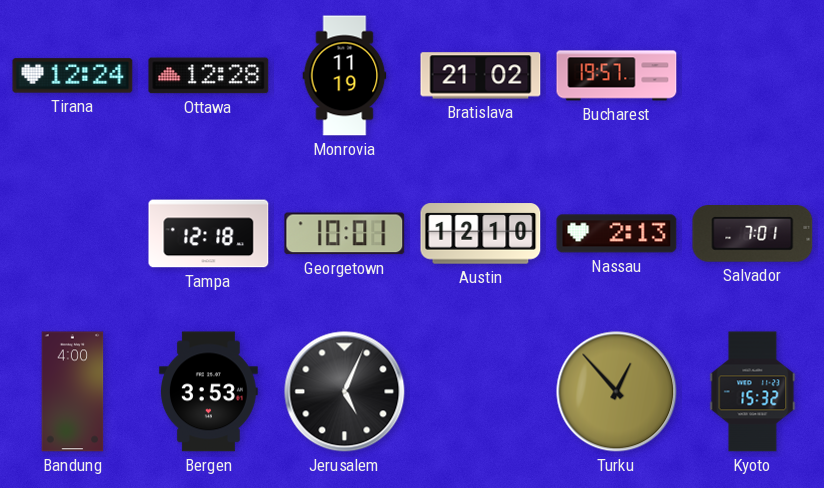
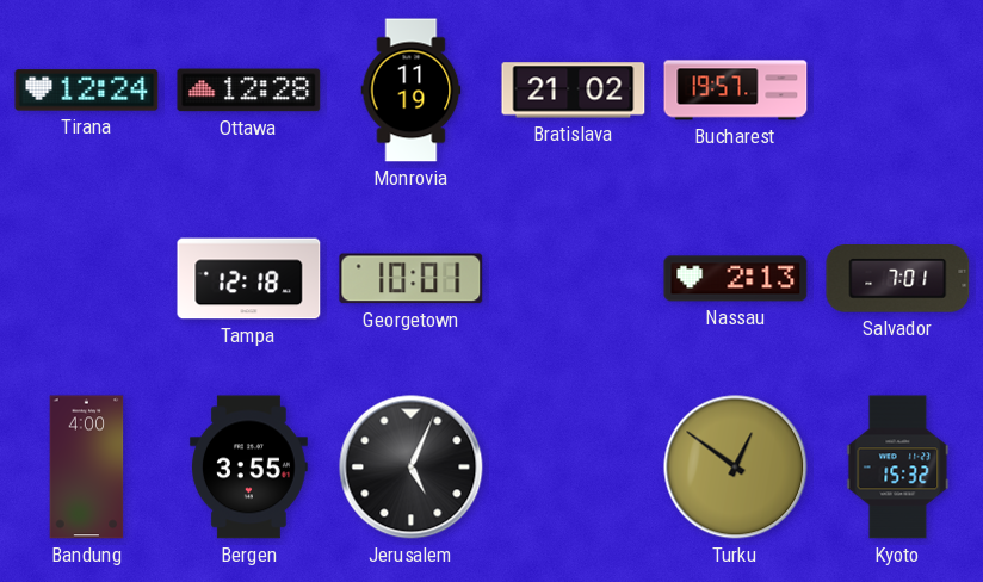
Austin: 12:10 -> none
Bergen: 3:53 -> 3:55
Turku: 12:53 -> 12:51
